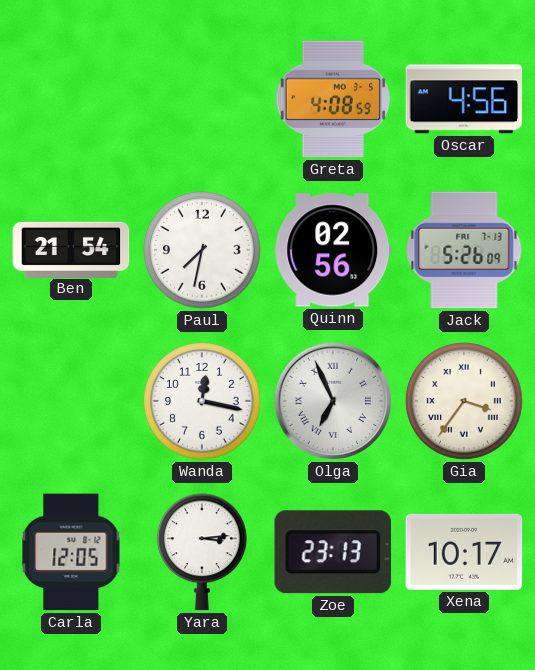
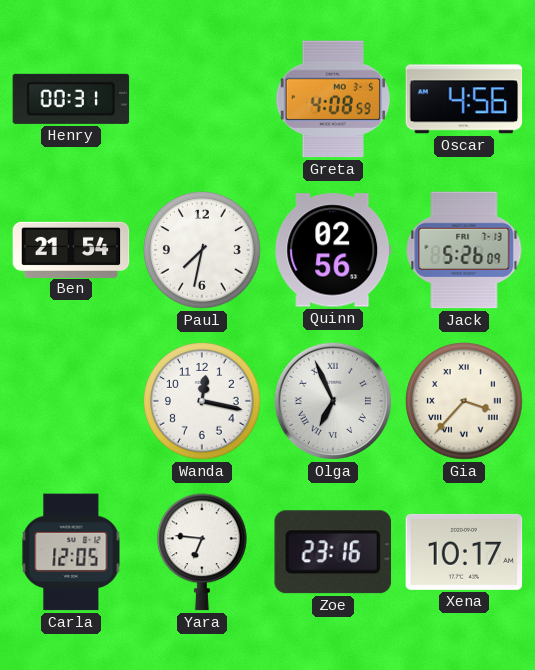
Henry: none -> 00:31
Gia: 3:36 -> 3:37
Yara: 3:14 -> 6:46
Zoe: 23:13 -> 23:16
